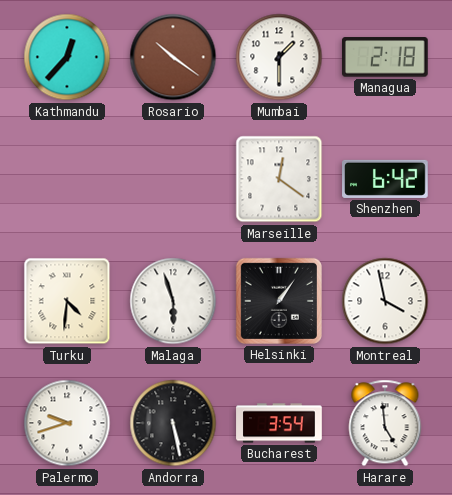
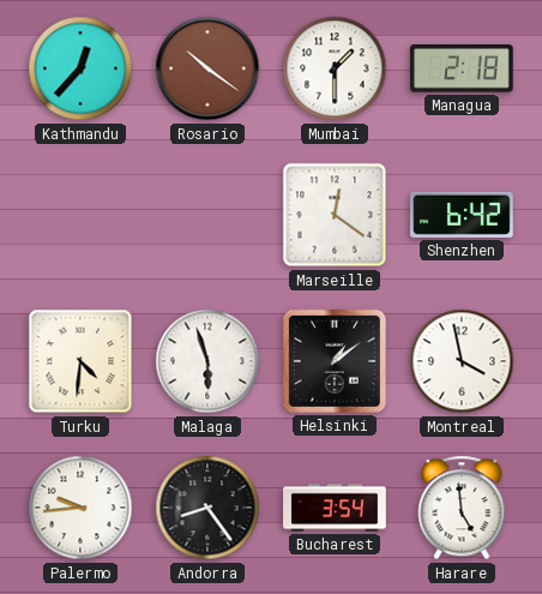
Helsinki: 1:06 -> 1:09
Palermo: 9:42 -> 9:44
Andorra: 5:28 -> 8:24
